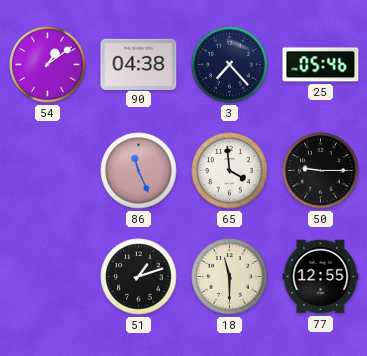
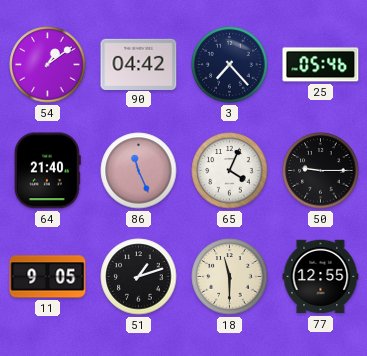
90: 04:38 -> 04:42
64: none -> 21:40
65: 3:59 -> 4:04
11: none -> 9:05
